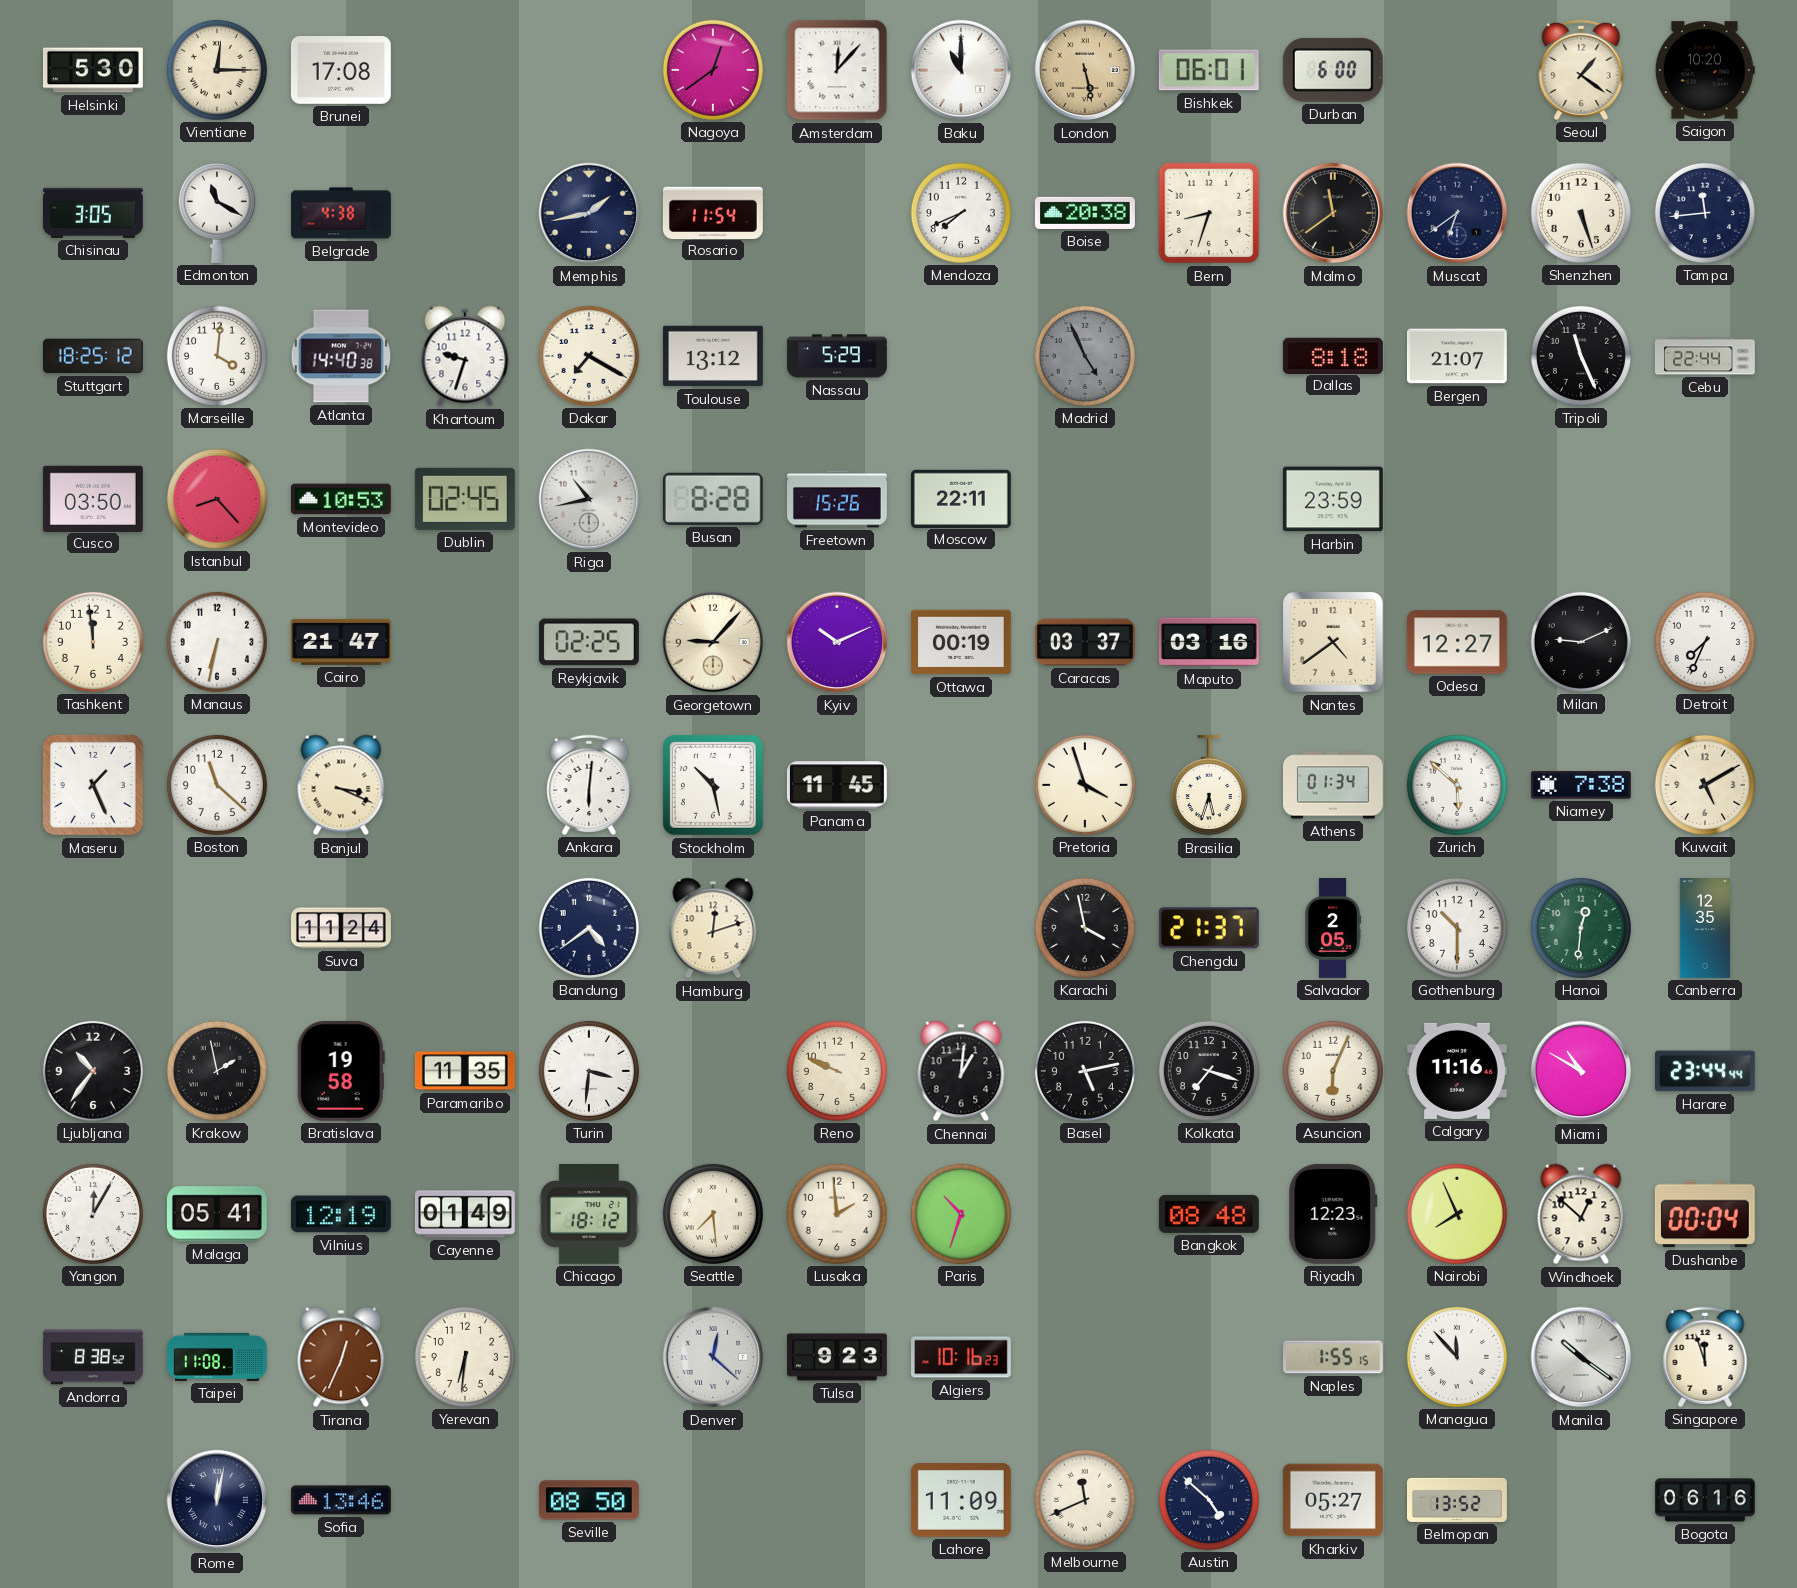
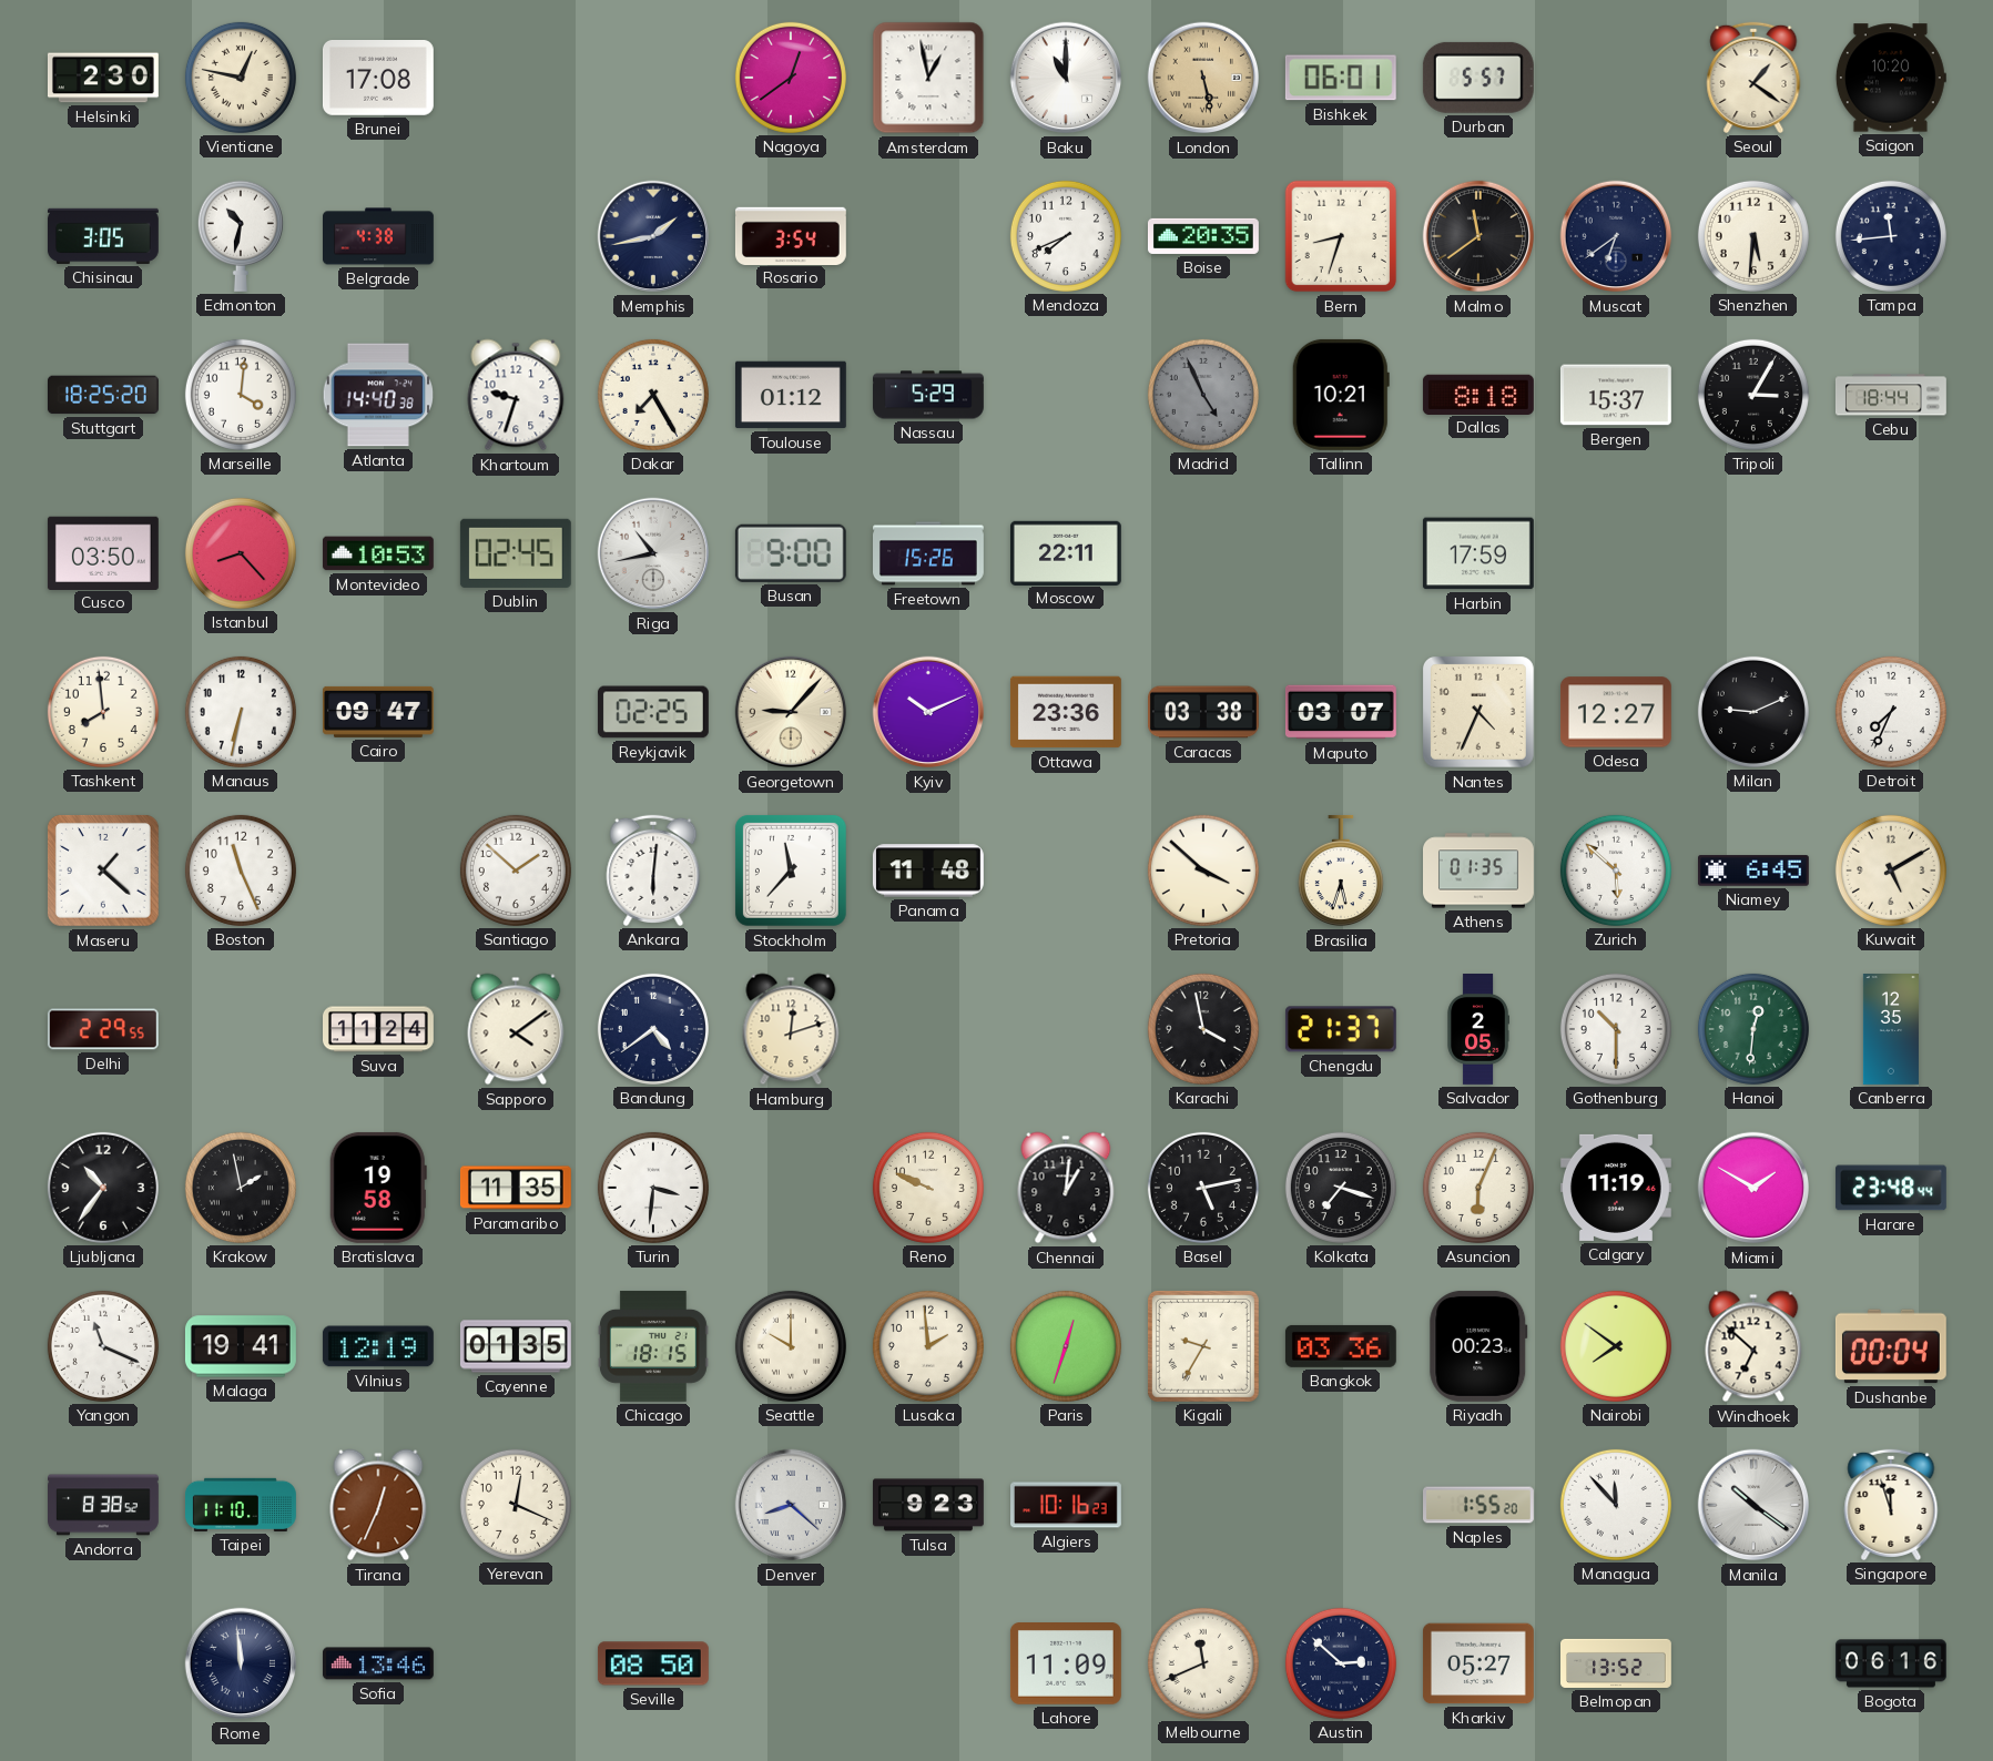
Helsinki: 5:30 -> 2:30
Vientiane: 12:15 -> 12:47
Amsterdam: 12:07 -> 12:58
Durban: 6:00 -> 5:57
Edmonton: 11:20 -> 10:32
Rosario: 11:54 -> 3:54
Boise: 20:38 -> 20:35
Shenzhen: 5:27 -> 5:31
Stuttgart: 18:25:12 -> 18:25:20
Dakar: 7:20 -> 7:25
Toulouse: 13:12 -> 01:12
Tallinn: none -> 10:21
Bergen: 21:07 -> 15:37
Tripoli: 11:26 -> 3:05
Cebu: 22:44 -> 18:44
Busan: 8:28 -> 9:00
Harbin: 23:59 -> 17:59
Tashkent: 11:59 -> 7:59
Cairo: 21:47 -> 09:47
Ottawa: 00:19 -> 23:36
Caracas: 03:37 -> 03:38
Maputo: 03:16 -> 03:07
Nantes: 4:39 -> 4:34
Maseru: 1:26 -> 1:22
Boston: 11:22 -> 11:26
Banjul: 3:19 -> none
Santiago: none -> 1:52
Stockholm: 10:28 -> 11:37
Panama: 11:45 -> 11:48
Pretoria: 3:57 -> 3:52
Athens: 01:34 -> 01:35
Niamey: 7:38 -> 6:45
Delhi: none -> 2:29
Sapporo: none -> 4:09
Calgary: 11:16 -> 11:19
Miami: 10:50 -> 1:50
Harare: 23:44 -> 23:48
Yangon: 12:05 -> 11:19
Malaga: 05:41 -> 19:41
Cayenne: 01:49 -> 01:35
Chicago: 18:12 -> 18:15
Seattle: 7:29 -> 10:00
Paris: 10:33 -> 12:33
Kigali: none -> 9:35
Bangkok: 08:48 -> 03:36
Riyadh: 12:23 -> 00:23
Nairobi: 7:56 -> 7:51
Windhoek: 12:52 -> 6:52
Taipei: 11:08 -> 11:10
Yerevan: 6:31 -> 12:19
Denver: 12:22 -> 8:22
Naples: 1:55:15 -> 1:55:20
Rome: 12:02 -> 11:59
Austin: 4:52 -> 2:52
